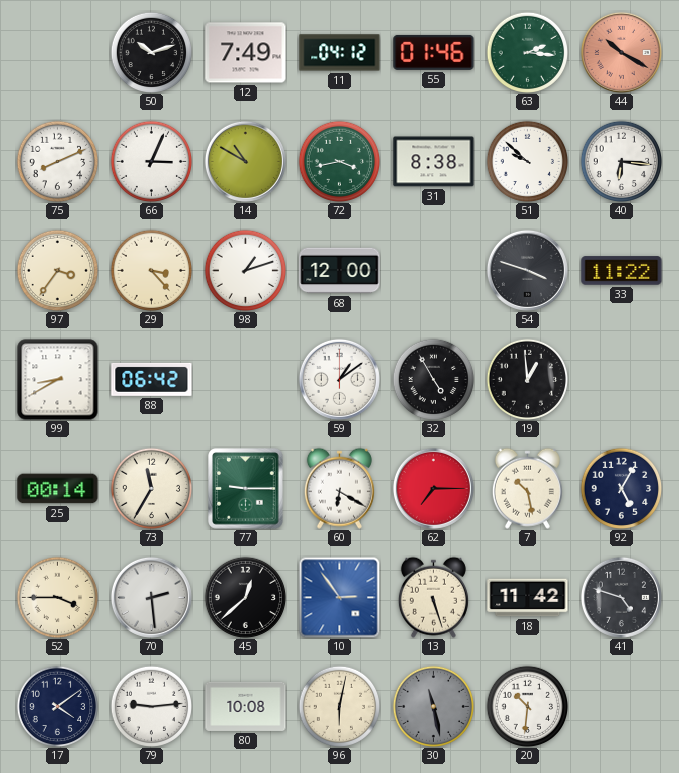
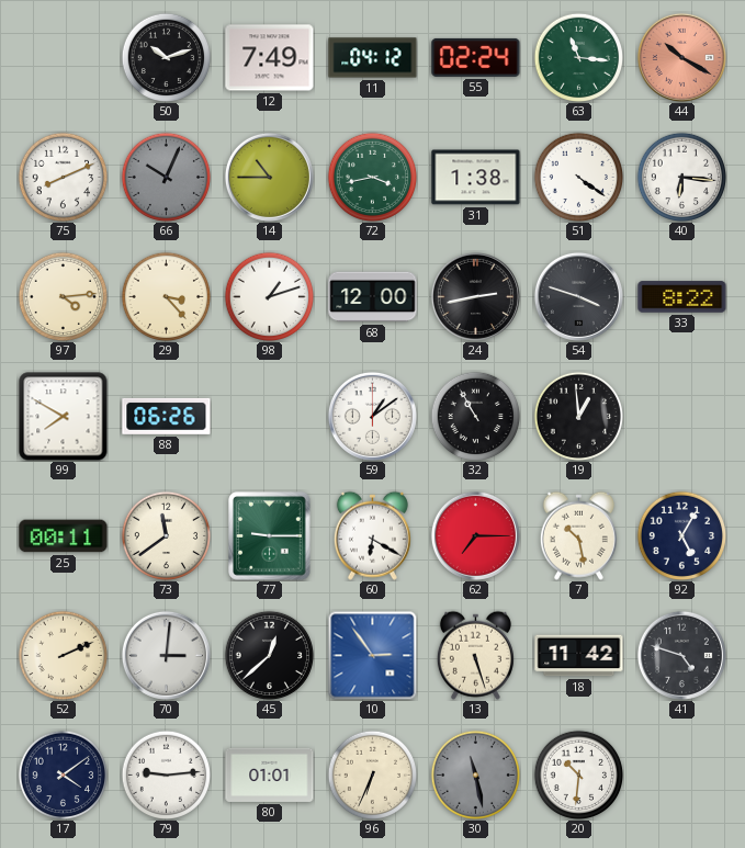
55: 01:46 -> 02:24
63: 2:16 -> 11:16
66: 3:04 -> 10:04
66 dial: white -> grey
14: 10:50 -> 10:45
31: 8:38 -> 1:38
51: 9:52 -> 4:21
97: 3:36 -> 4:14
24: none -> 2:43
33: 11:22 -> 8:22
99: 8:40 -> 7:50
88: 06:42 -> 06:26
32: 4:55 -> 10:55
25: 00:14 -> 00:11
73: 11:35 -> 11:39
52: 3:45 -> 2:11
70: 2:29 -> 3:01
80: 10:08 -> 01:01
96: 6:02 -> 6:34
